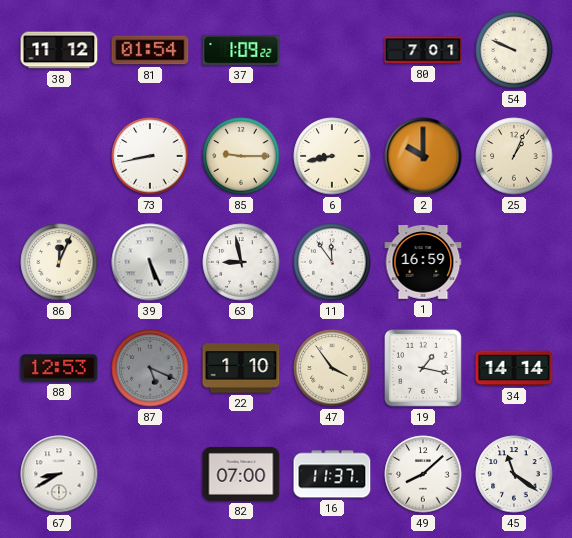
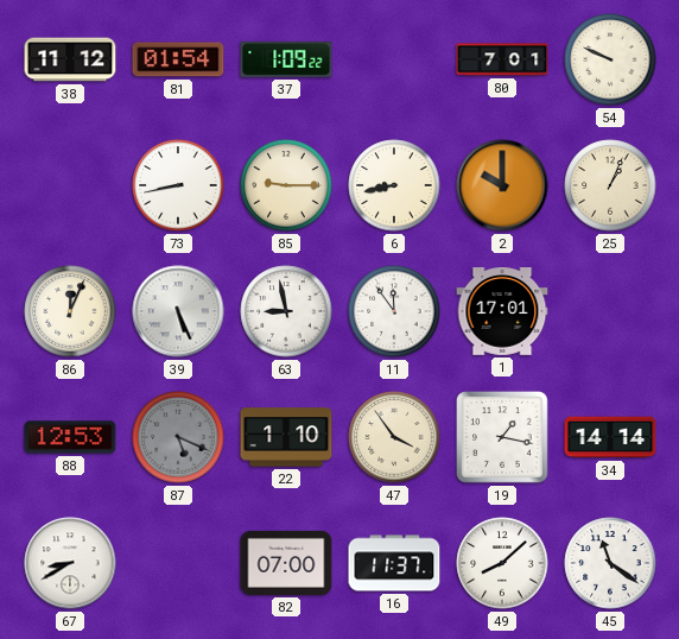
1: 16:59 -> 17:01
